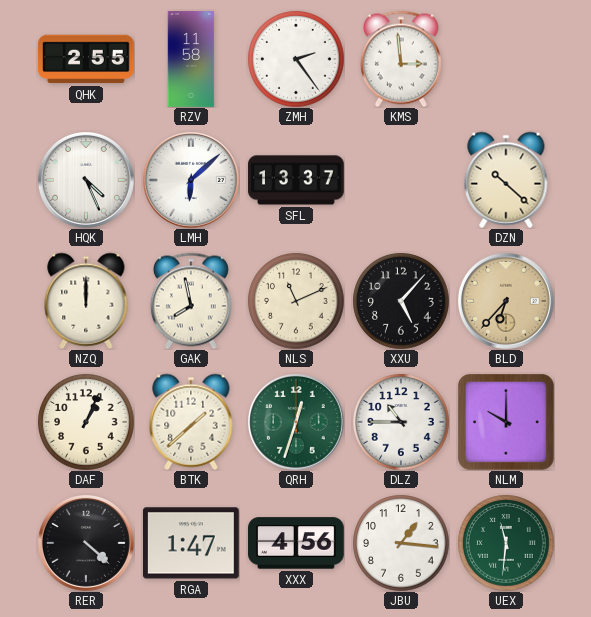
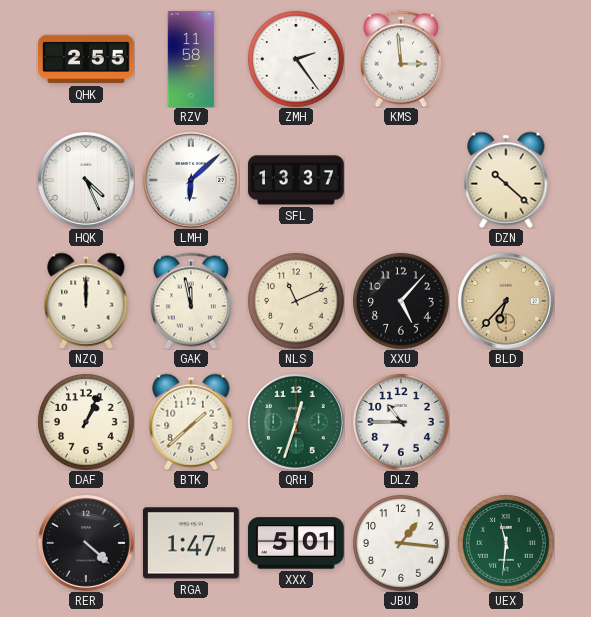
GAK: 7:58 -> 11:58
NLM: 10:00 -> none
XXX: 4:56 -> 5:01
